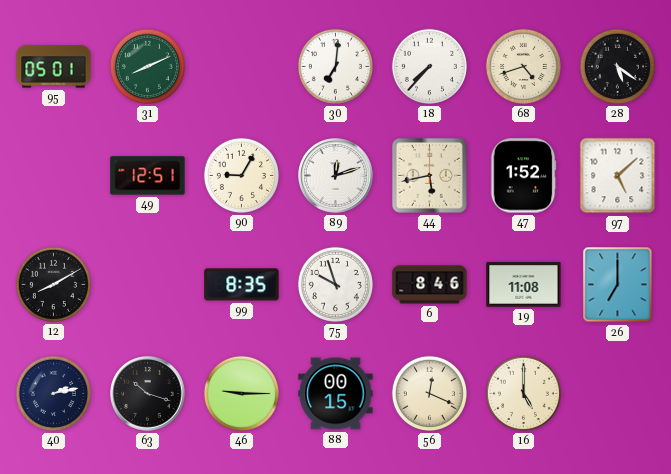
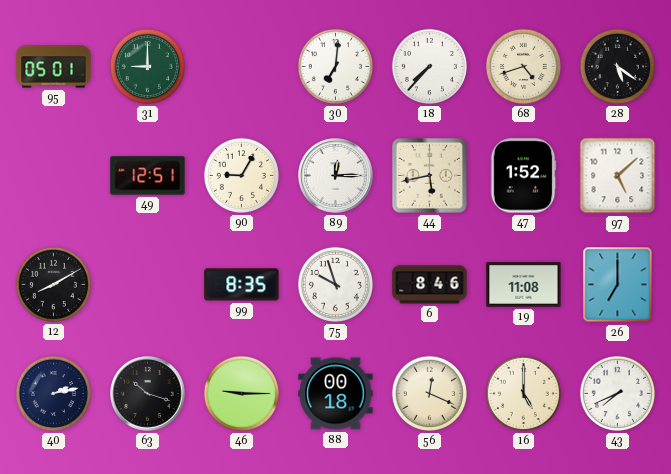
31: 8:11 -> 9:00
89: 12:12 -> 12:15
88: 00:15 -> 00:18
43: none -> 7:41
